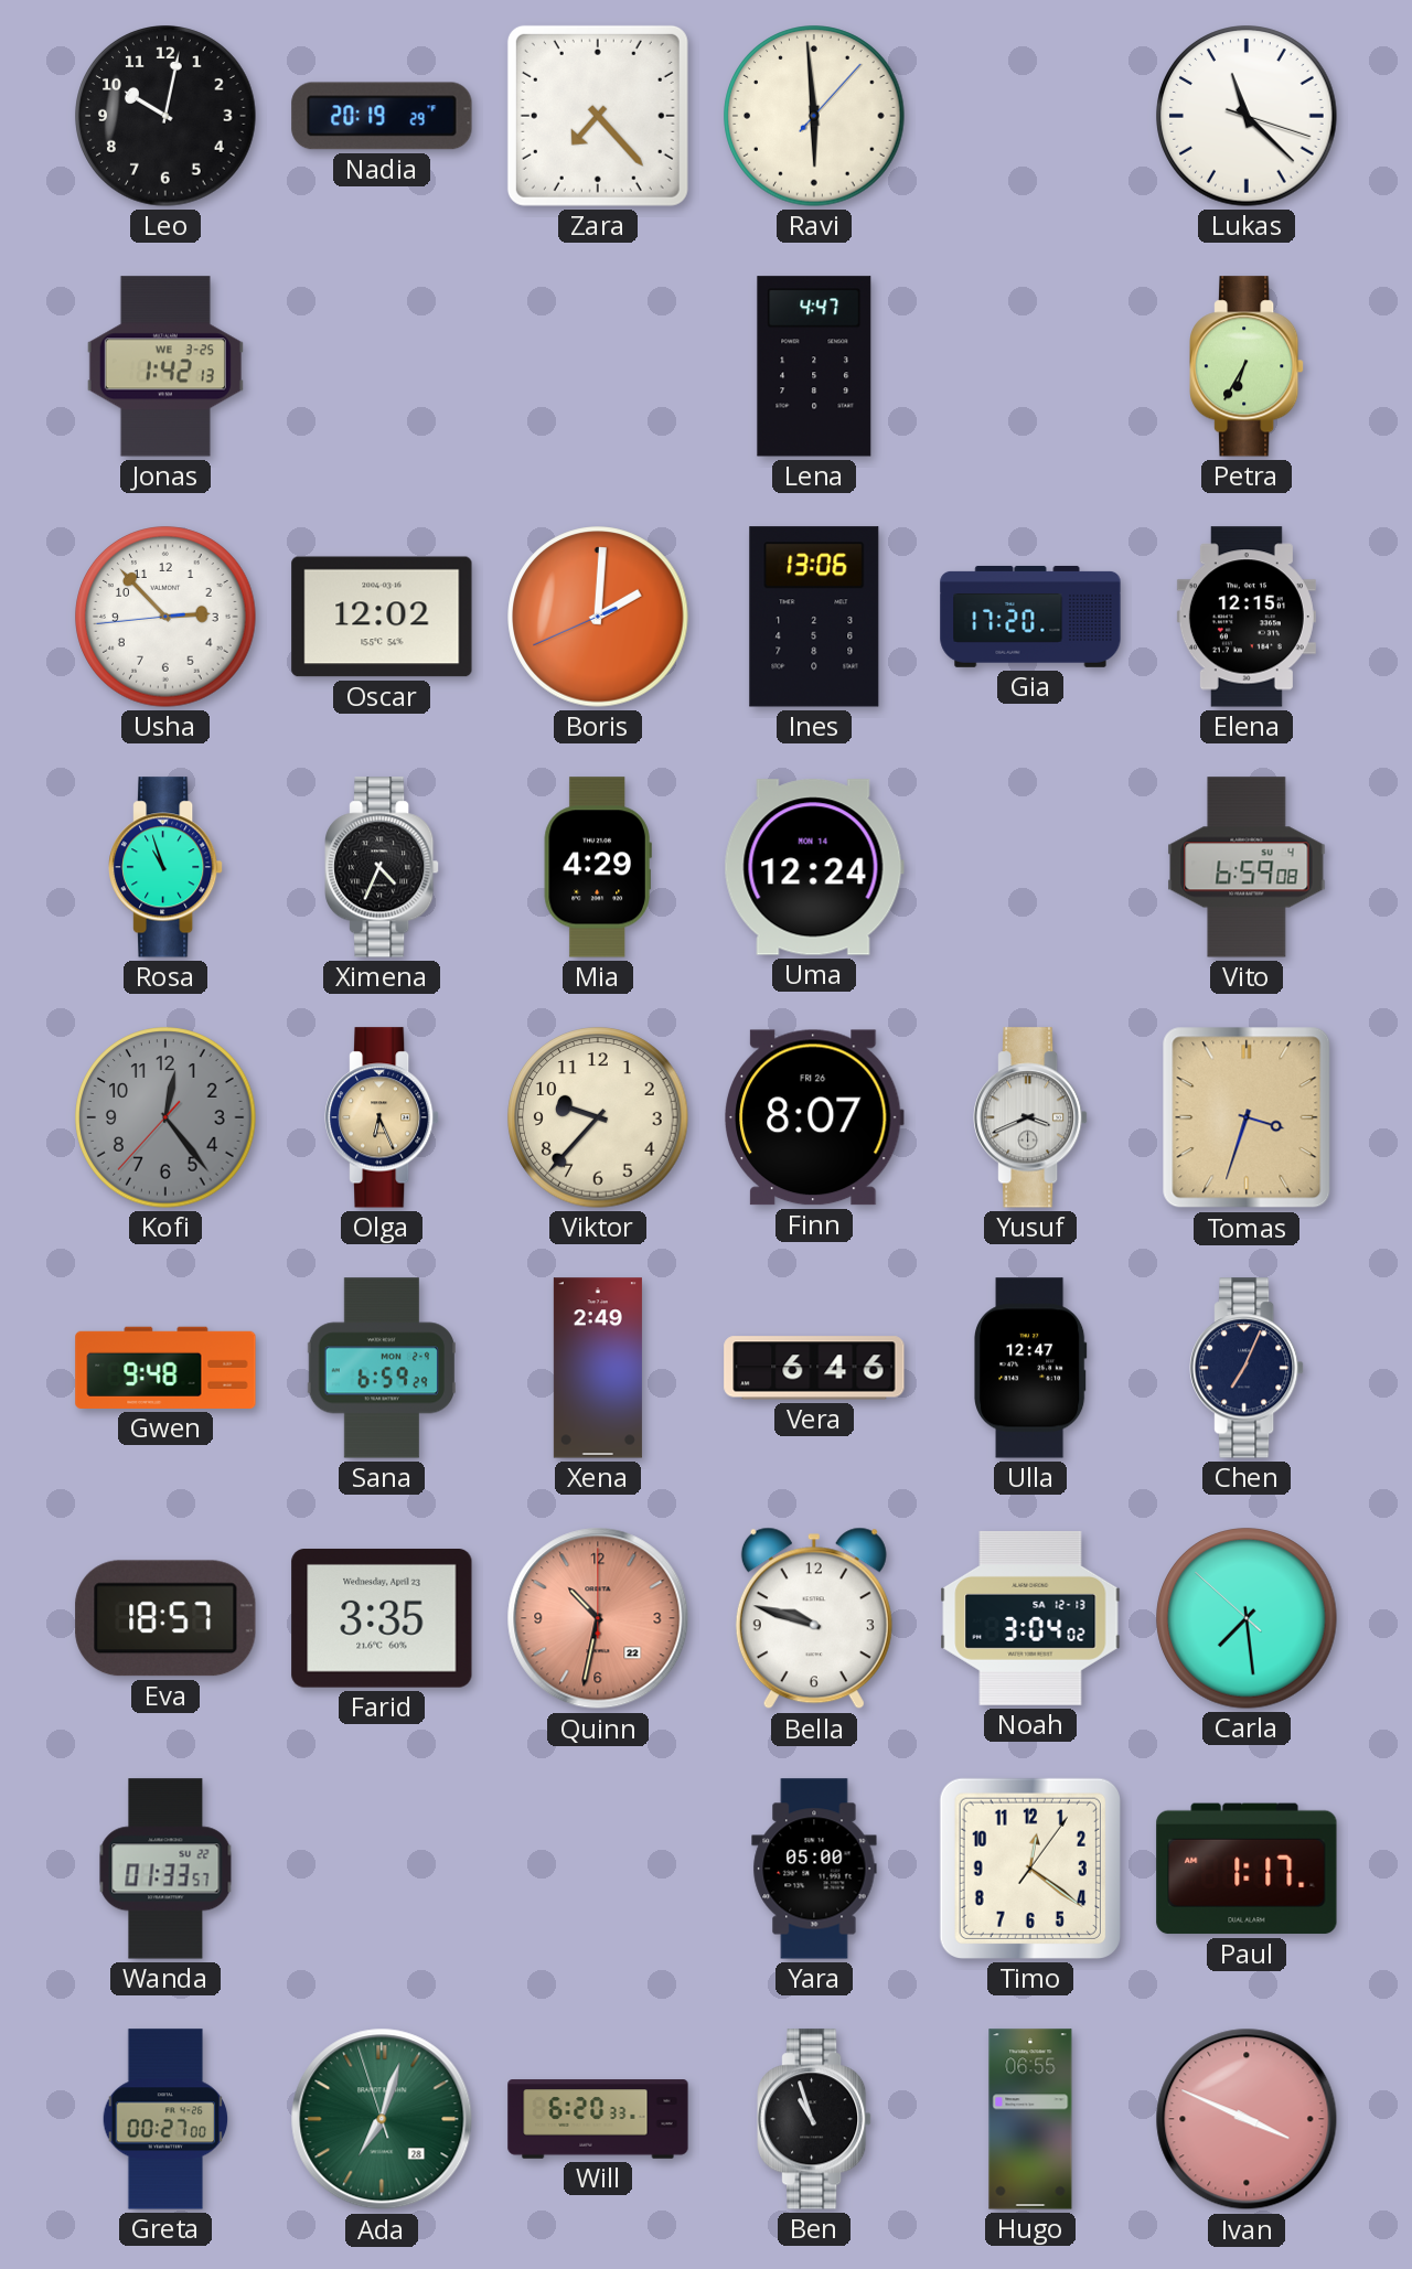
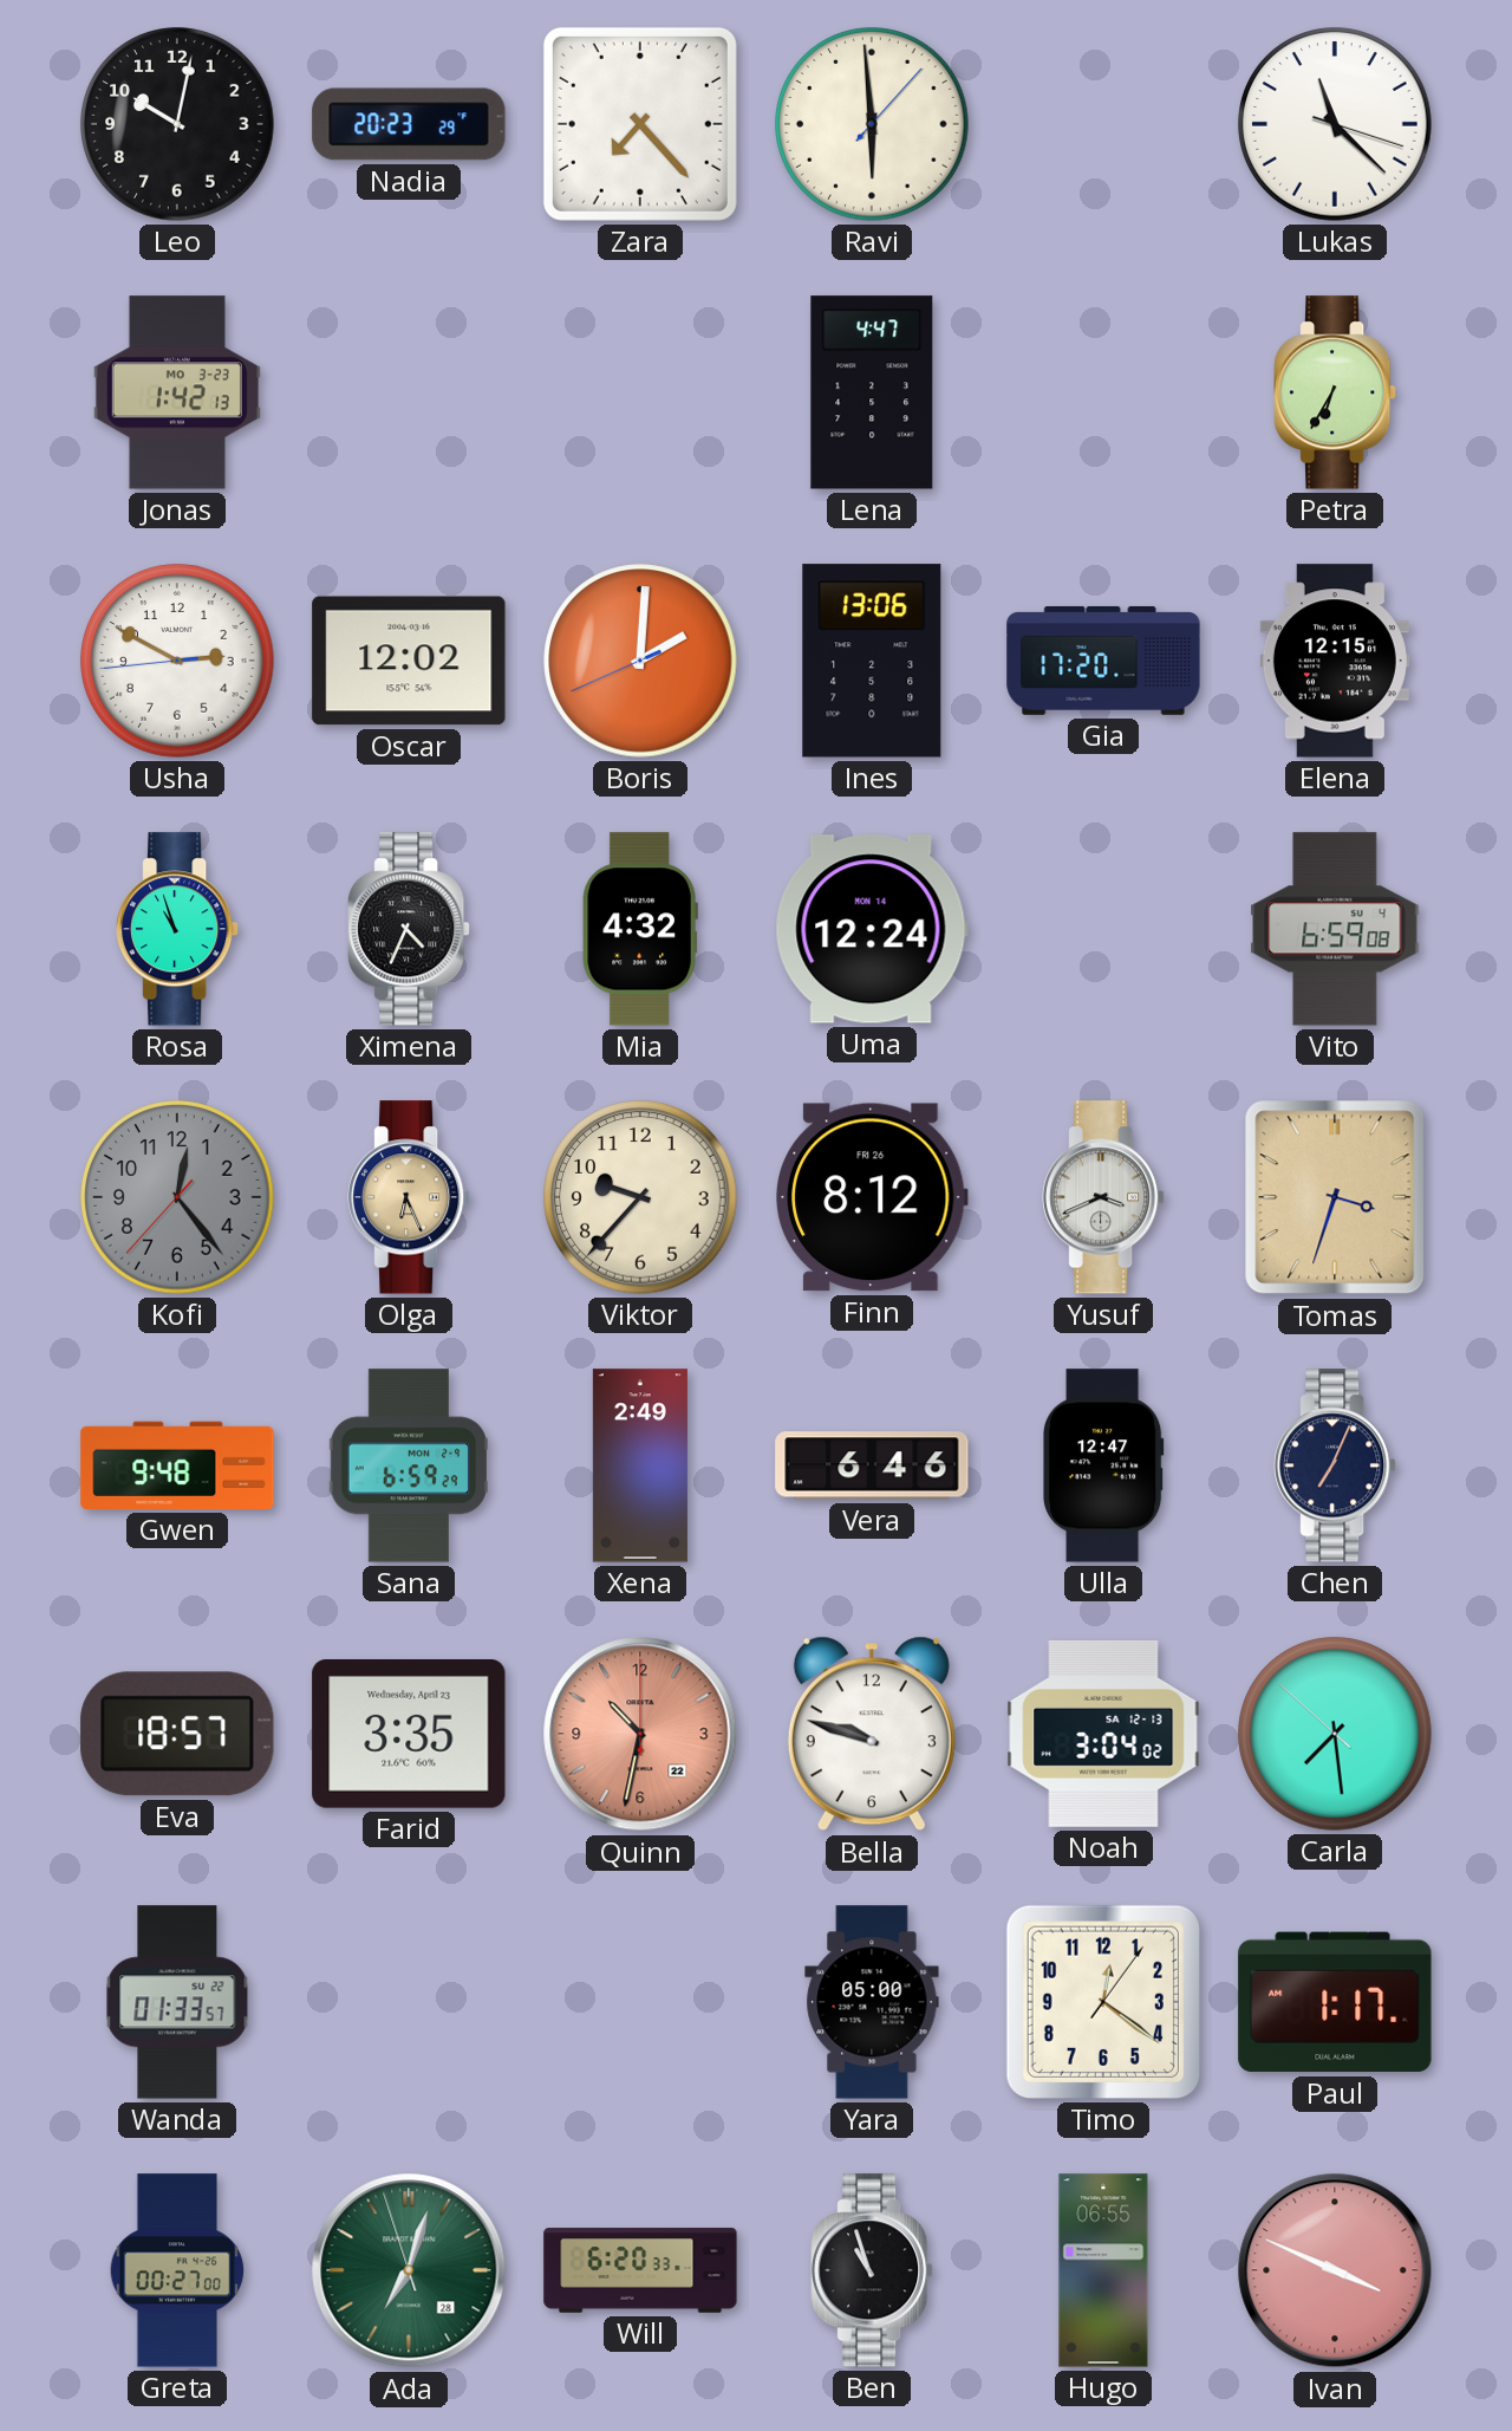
Nadia: 20:19 -> 20:23
Jonas date: WE 3-25 -> MO 3-23
Usha: 2:52 -> 2:49
Mia: 4:29 -> 4:32
Finn: 8:07 -> 8:12
